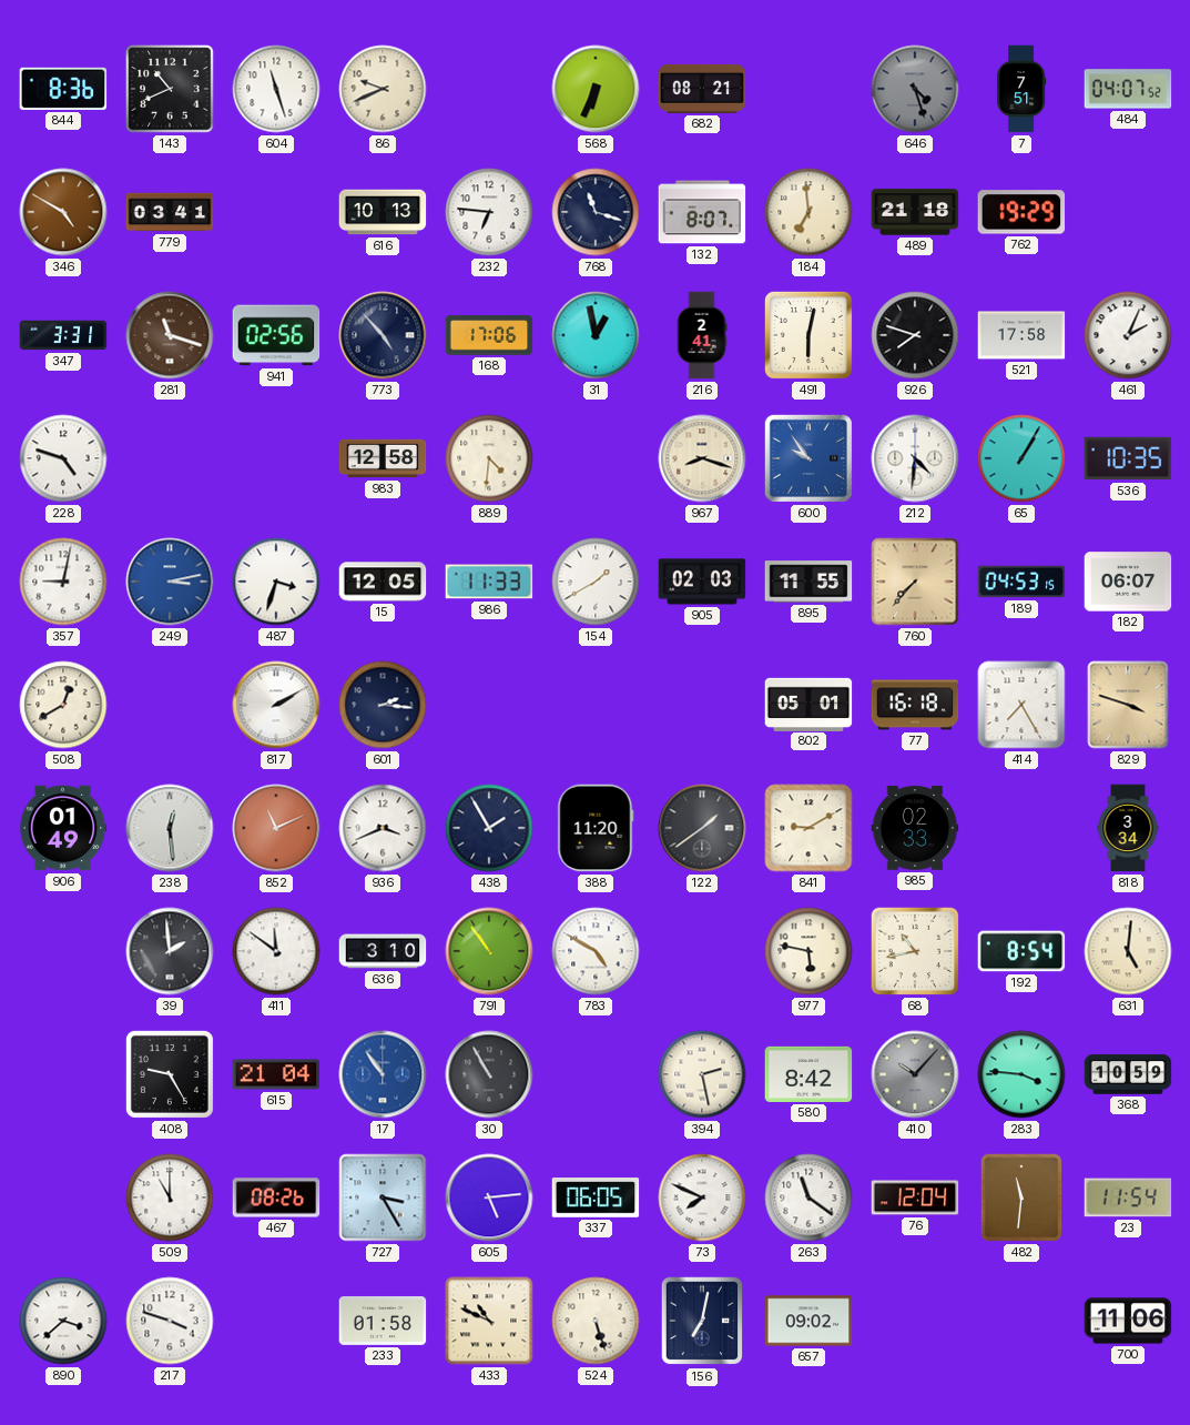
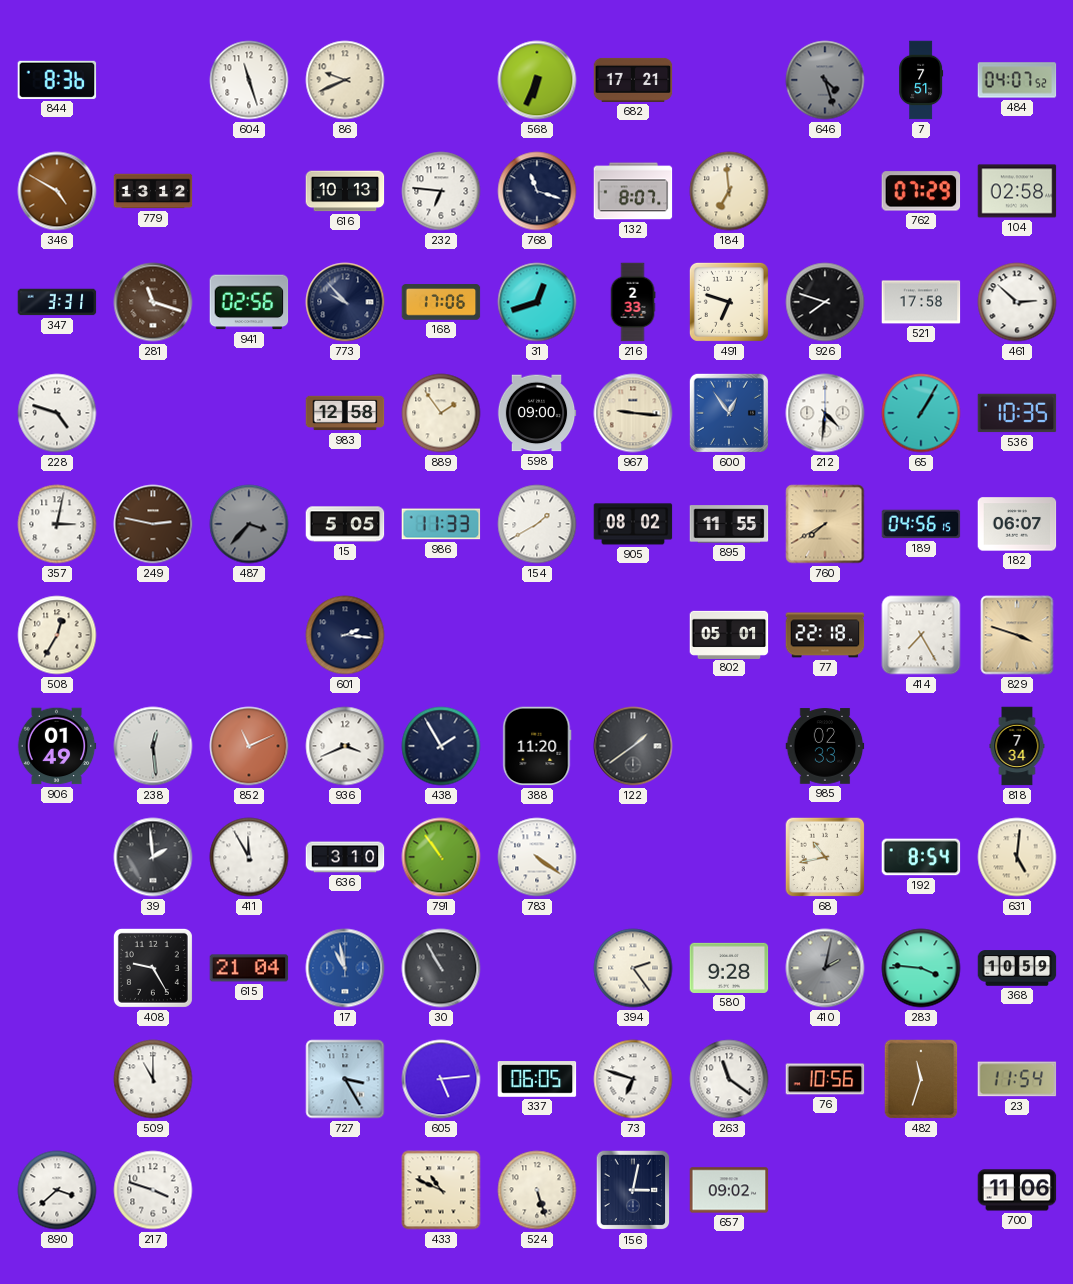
143: 10:41 -> none
682: 08:21 -> 17:21
779: 03:41 -> 13:12
489: 21:18 -> none
762: 19:29 -> 07:29
104: none -> 02:58
773: 4:53 -> 9:53
31: 12:58 -> 12:42
216: 2:41 -> 2:33
491: 6:02 -> 6:48
461: 2:04 -> 2:52
889: 4:31 -> 1:54
598: none -> 09:00
967: 8:18 -> 9:16
600: 9:54 -> 12:54
357: 9:02 -> 3:02
249: 3:13 -> 2:47
249 dial: blue -> brown
487: 3:33 -> 3:37
487 dial: white -> grey
15: 12:05 -> 5:05
905: 02:03 -> 08:02
760: 7:37 -> 7:40
189: 04:53 -> 04:56
508: 12:40 -> 12:35
817: 2:10 -> none
77: 16:18 -> 22:18
841: 9:10 -> none
818: 3:34 -> 7:34
411: 11:51 -> 11:55
783: 4:50 -> 4:21
977: 5:47 -> none
17: 10:54 -> 10:58
394: 2:28 -> 2:24
580: 8:42 -> 9:28
410: 10:07 -> 2:02
467: 08:26 -> none
73: 7:49 -> 6:48
76: 12:04 -> 10:56
482: 11:31 -> 11:33
233: 01:58 -> none
156: 7:02 -> 3:02
